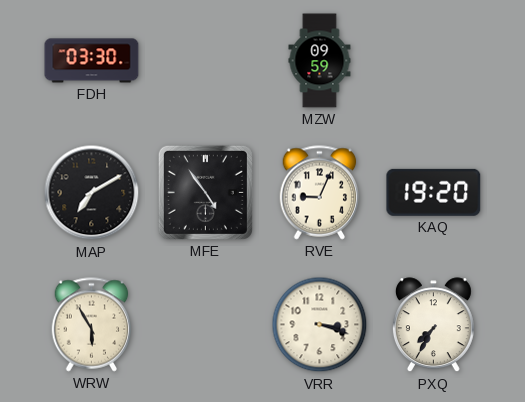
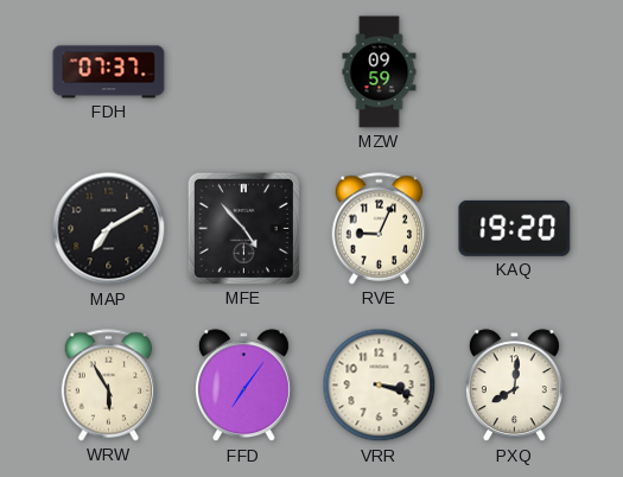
FDH: 03:30 -> 07:37
MFE: 4:54 -> 4:53
FFD: none -> 7:06
PXQ: 7:35 -> 8:01
